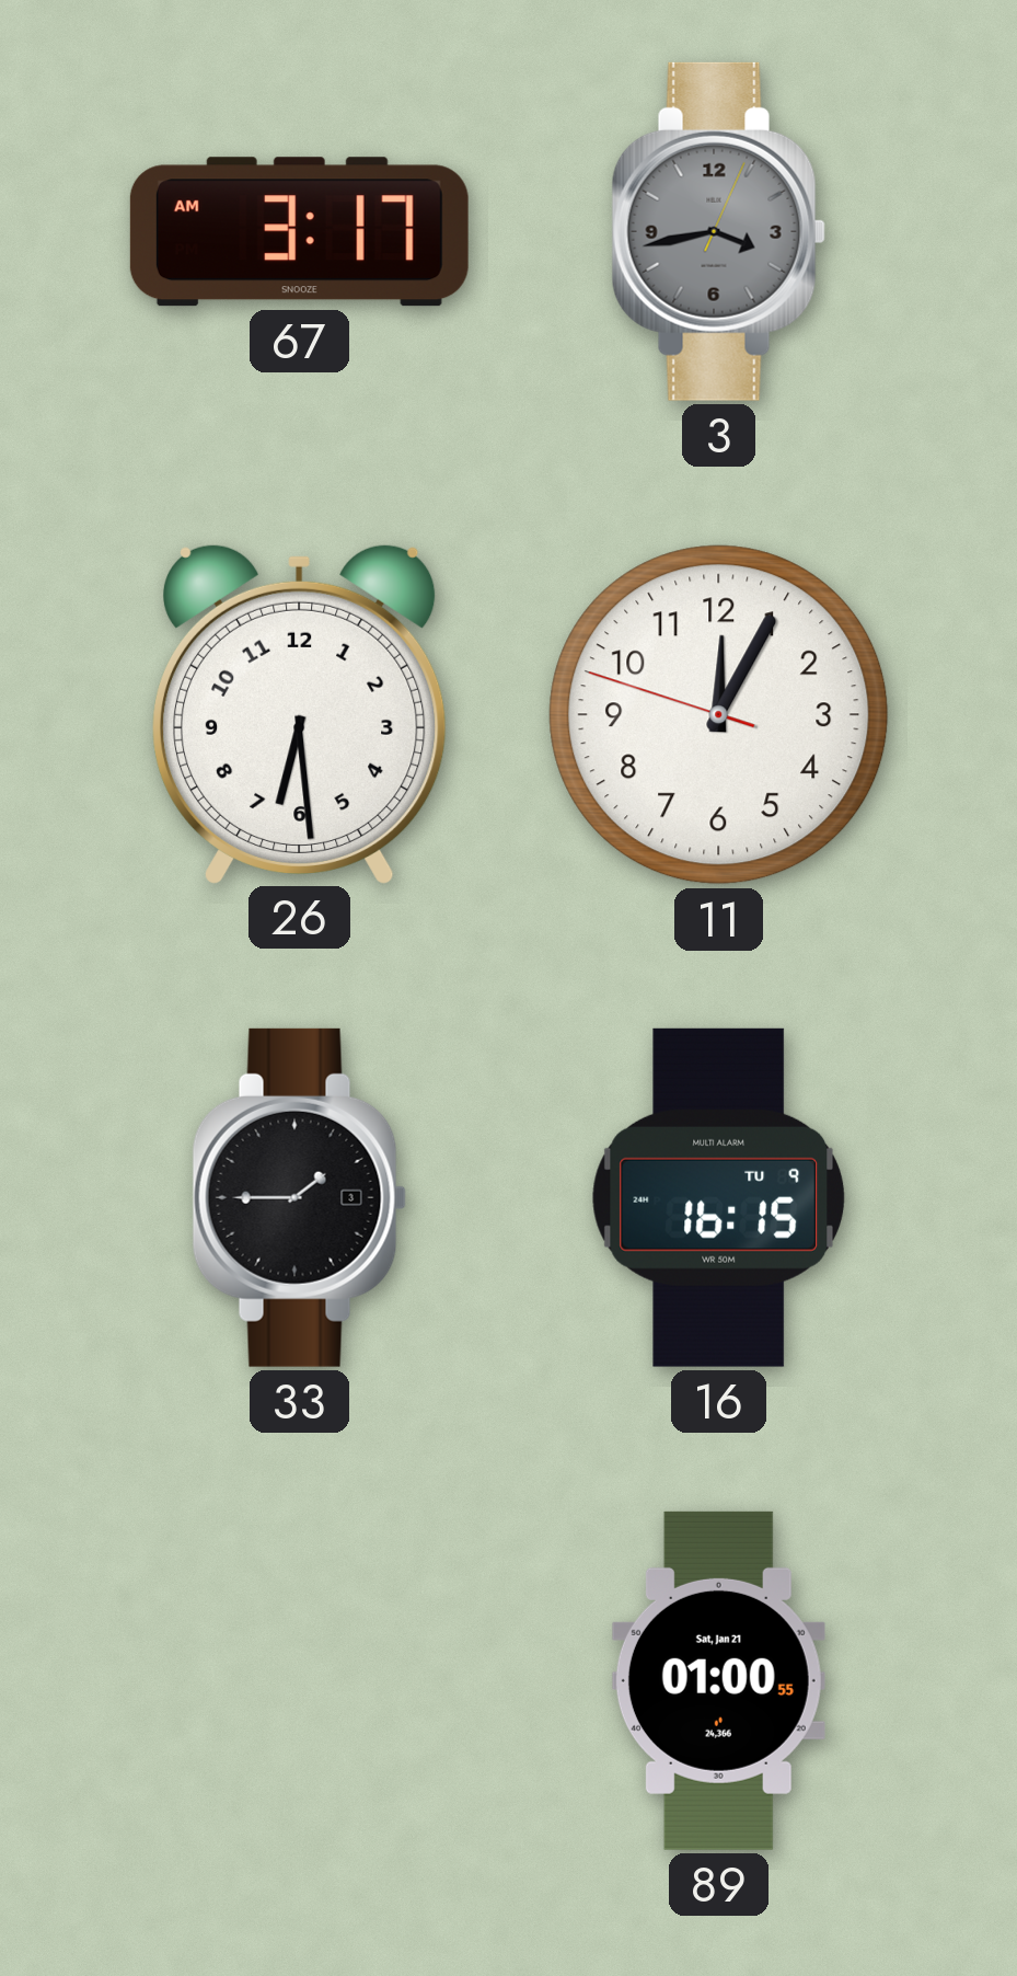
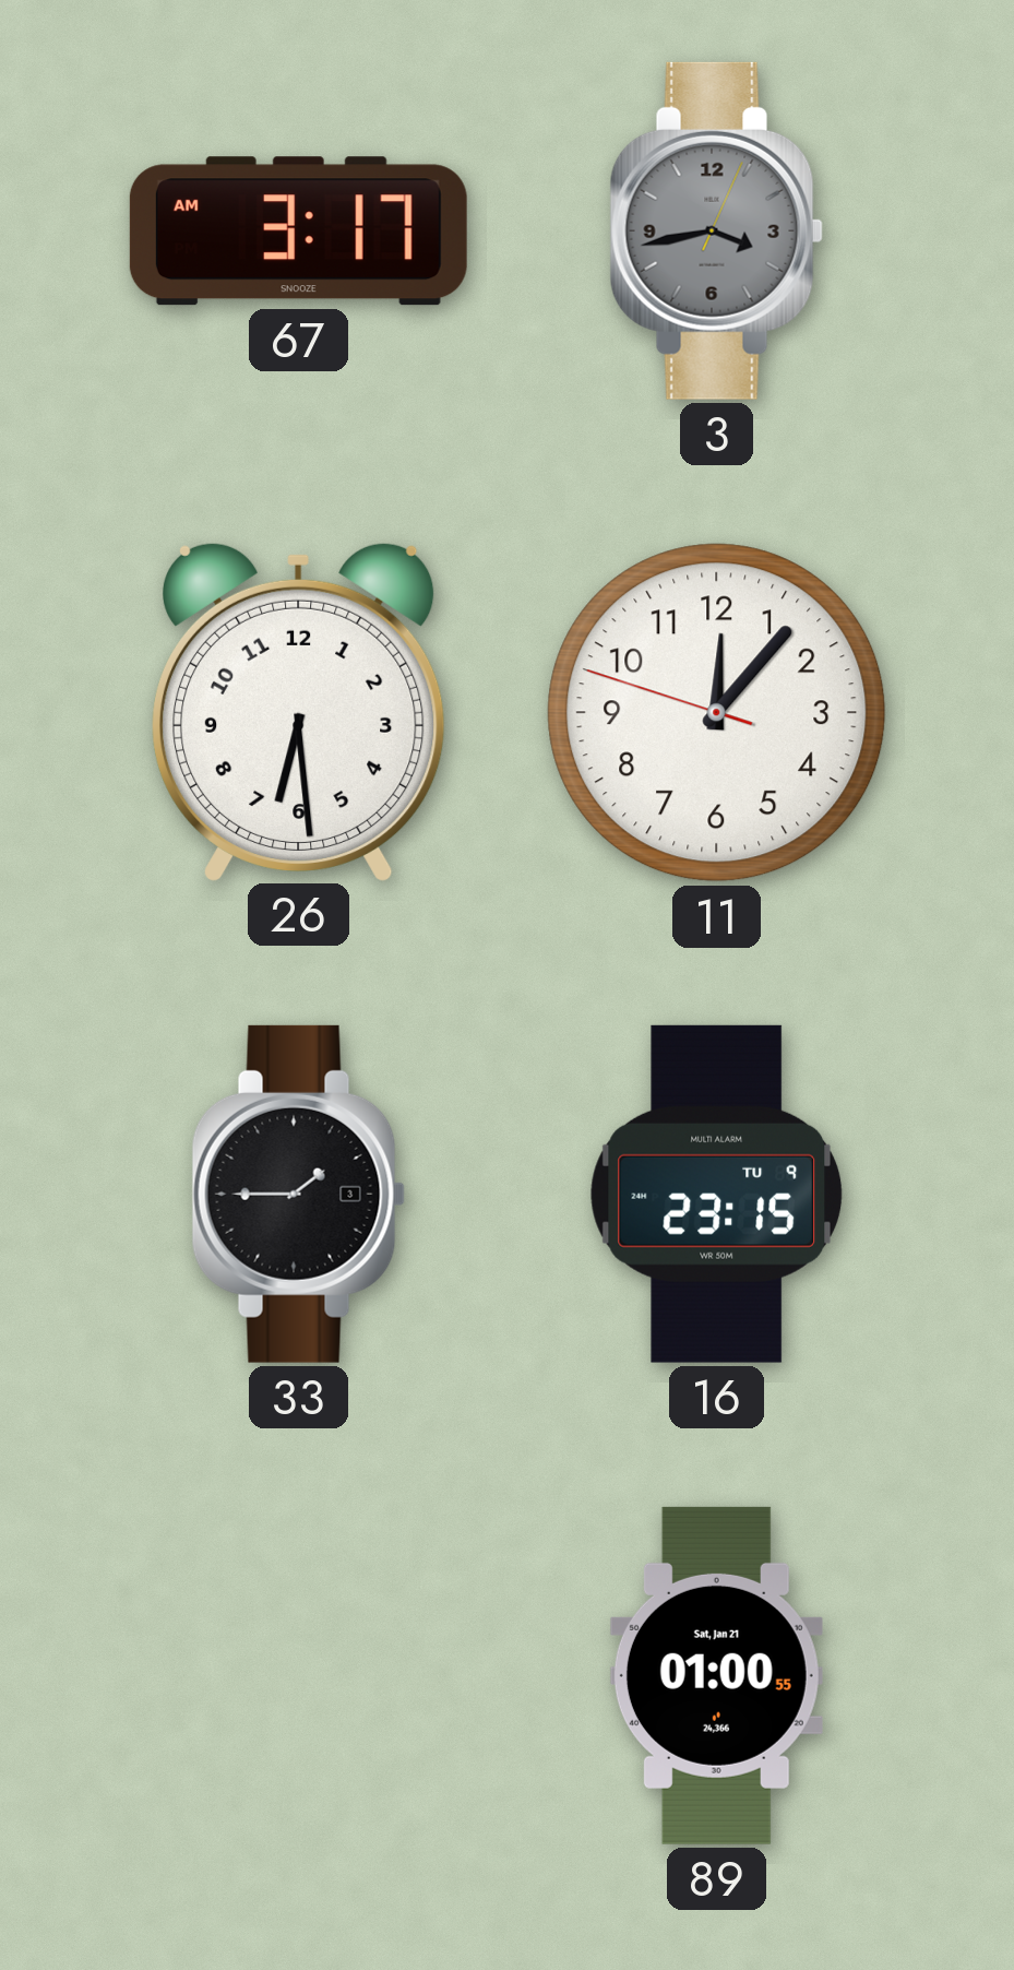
11: 12:04 -> 12:06
16: 16:15 -> 23:15
